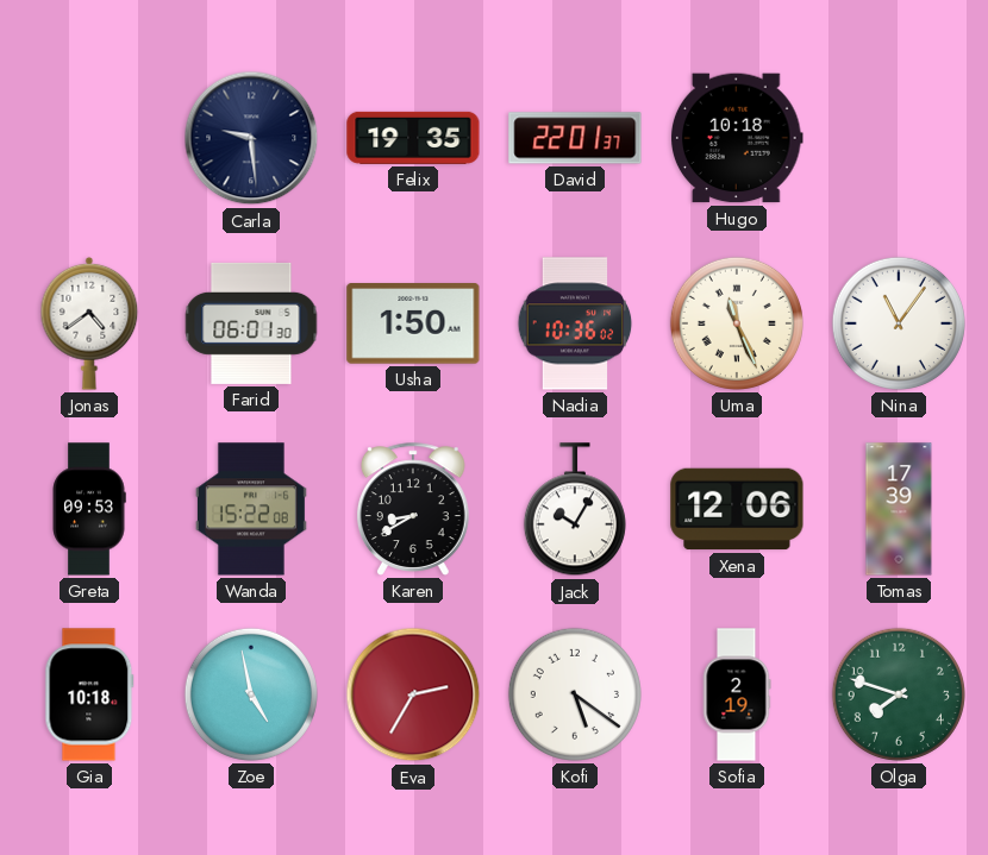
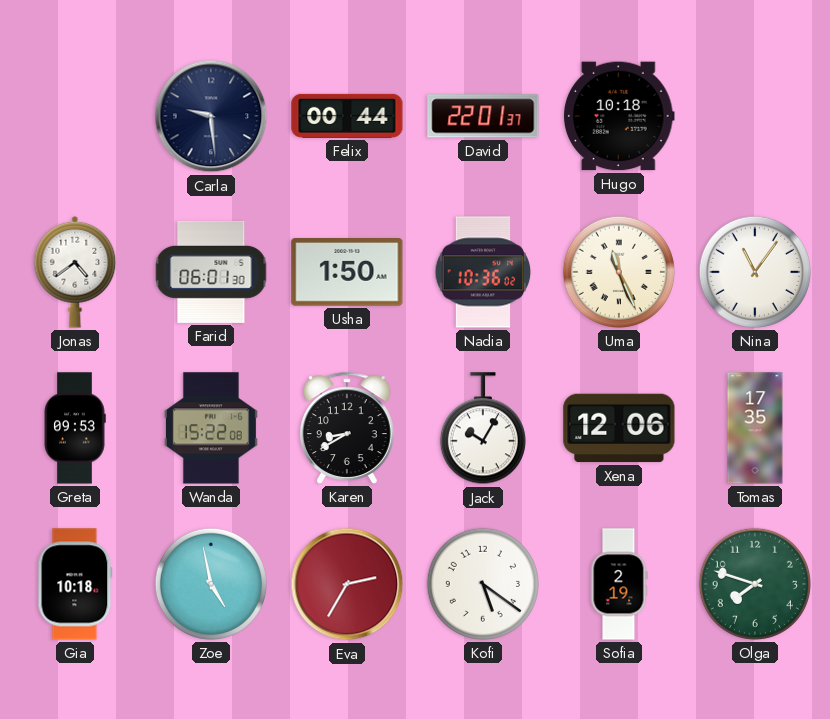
Felix: 19:35 -> 00:44
Tomas: 17:39 -> 17:35
